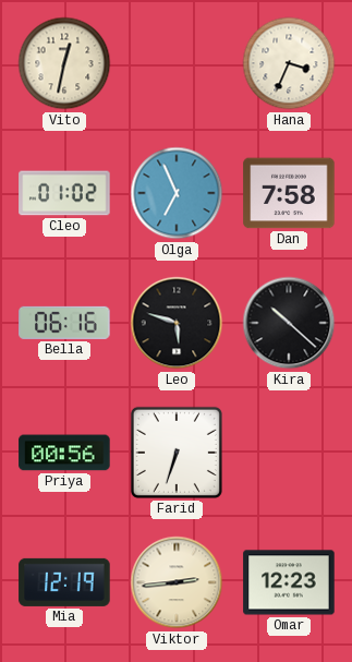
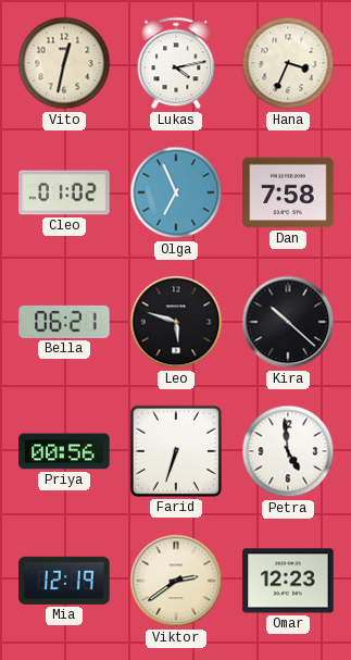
Lukas: none -> 4:13
Bella: 06:16 -> 06:21
Petra: none -> 4:59
Viktor: 2:44 -> 2:39
